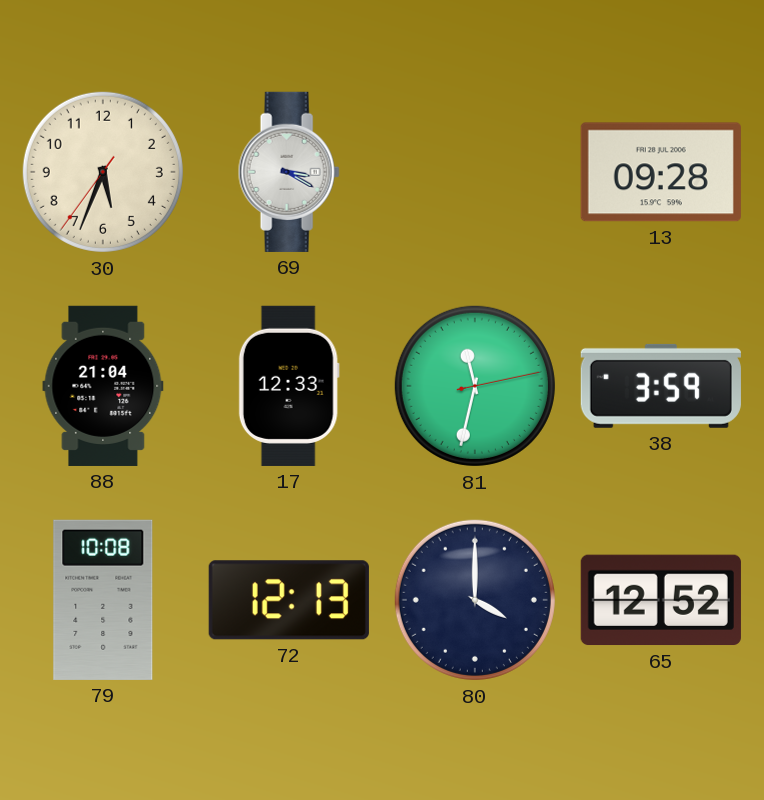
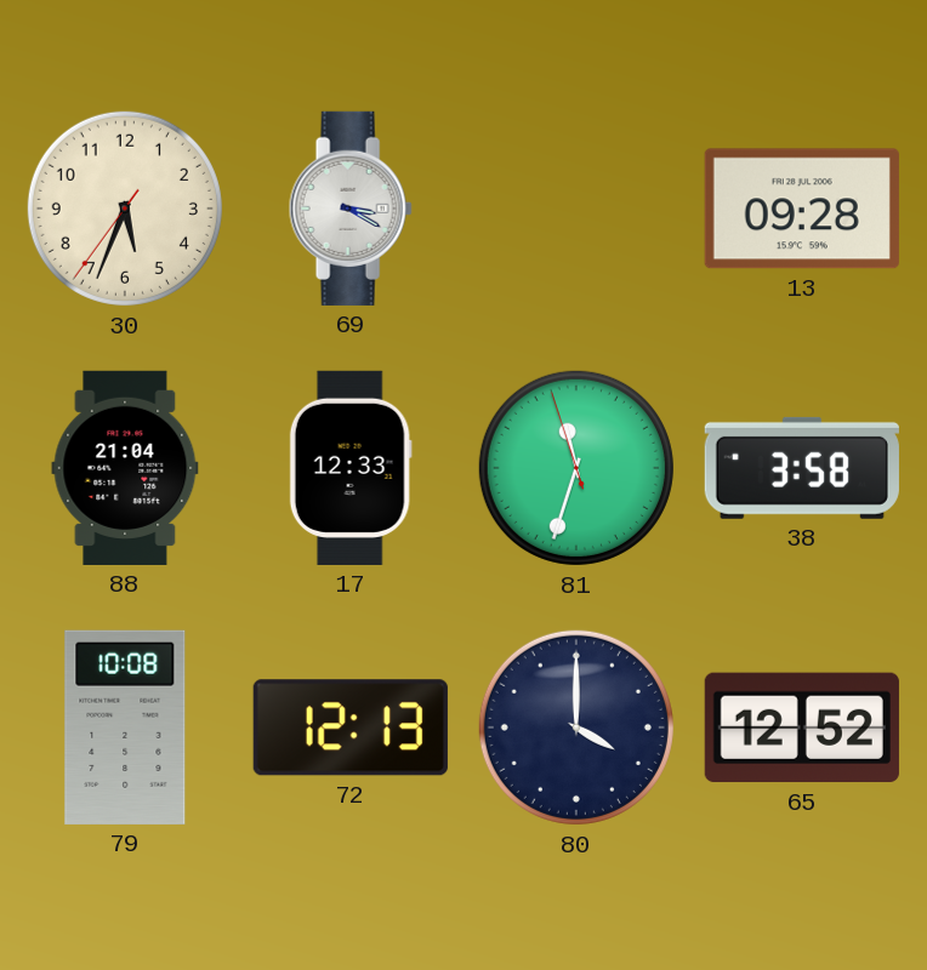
81: 11:32:13 -> 11:32:57
38: 3:59 -> 3:58
